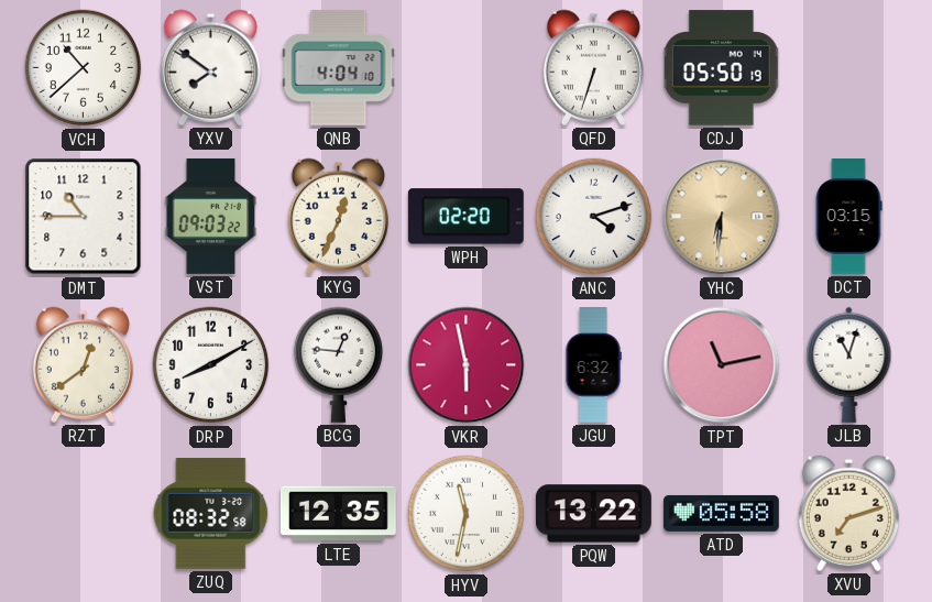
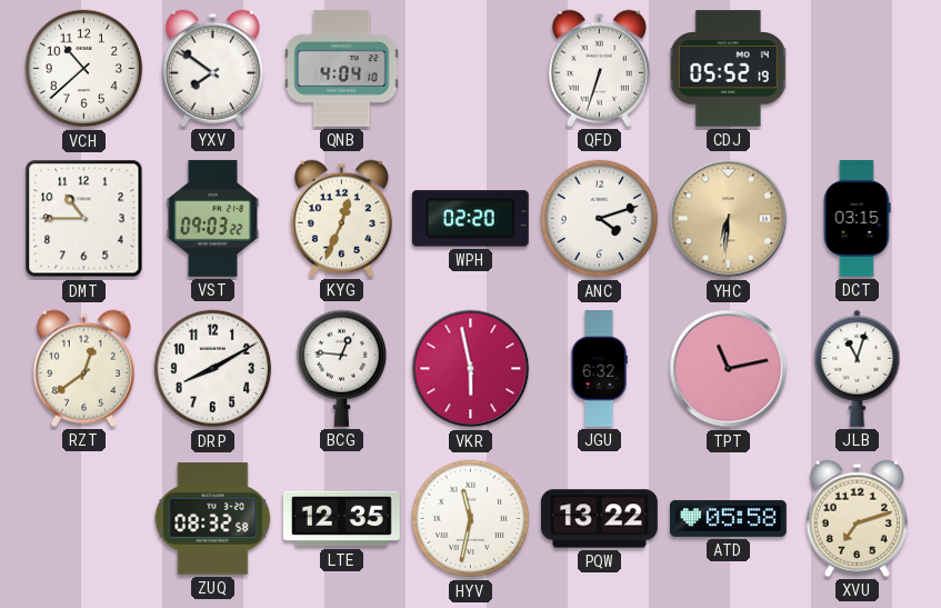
CDJ: 05:50 -> 05:52
